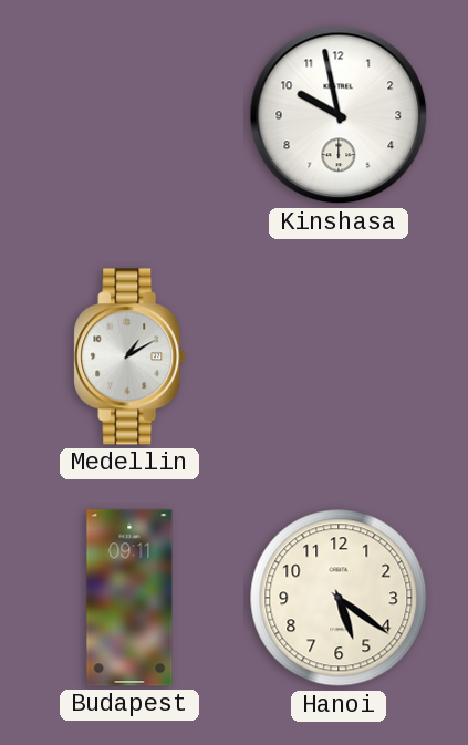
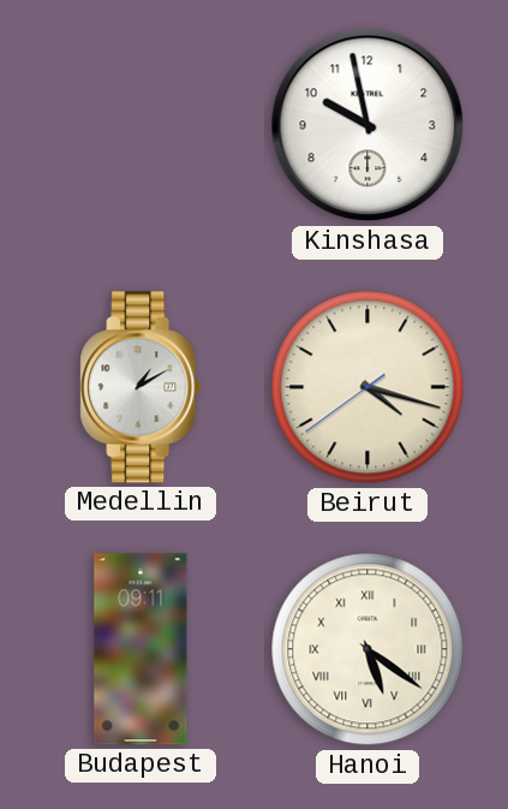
Beirut: none -> 4:17
Hanoi numerals: Arabic -> Roman
